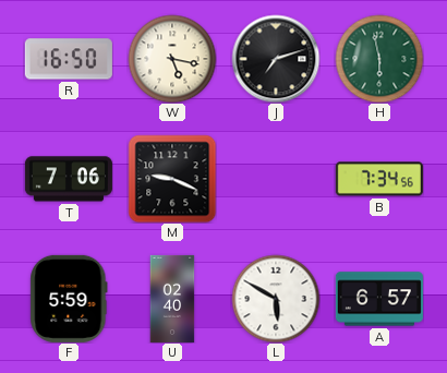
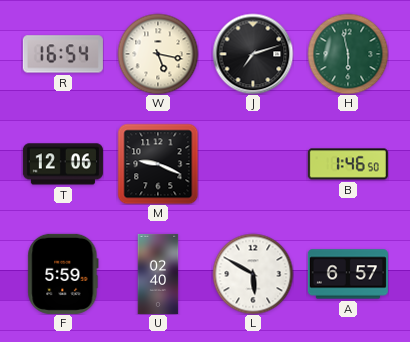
R: 16:50 -> 16:54
T: 7:06 -> 12:06
B: 7:34 -> 1:46
